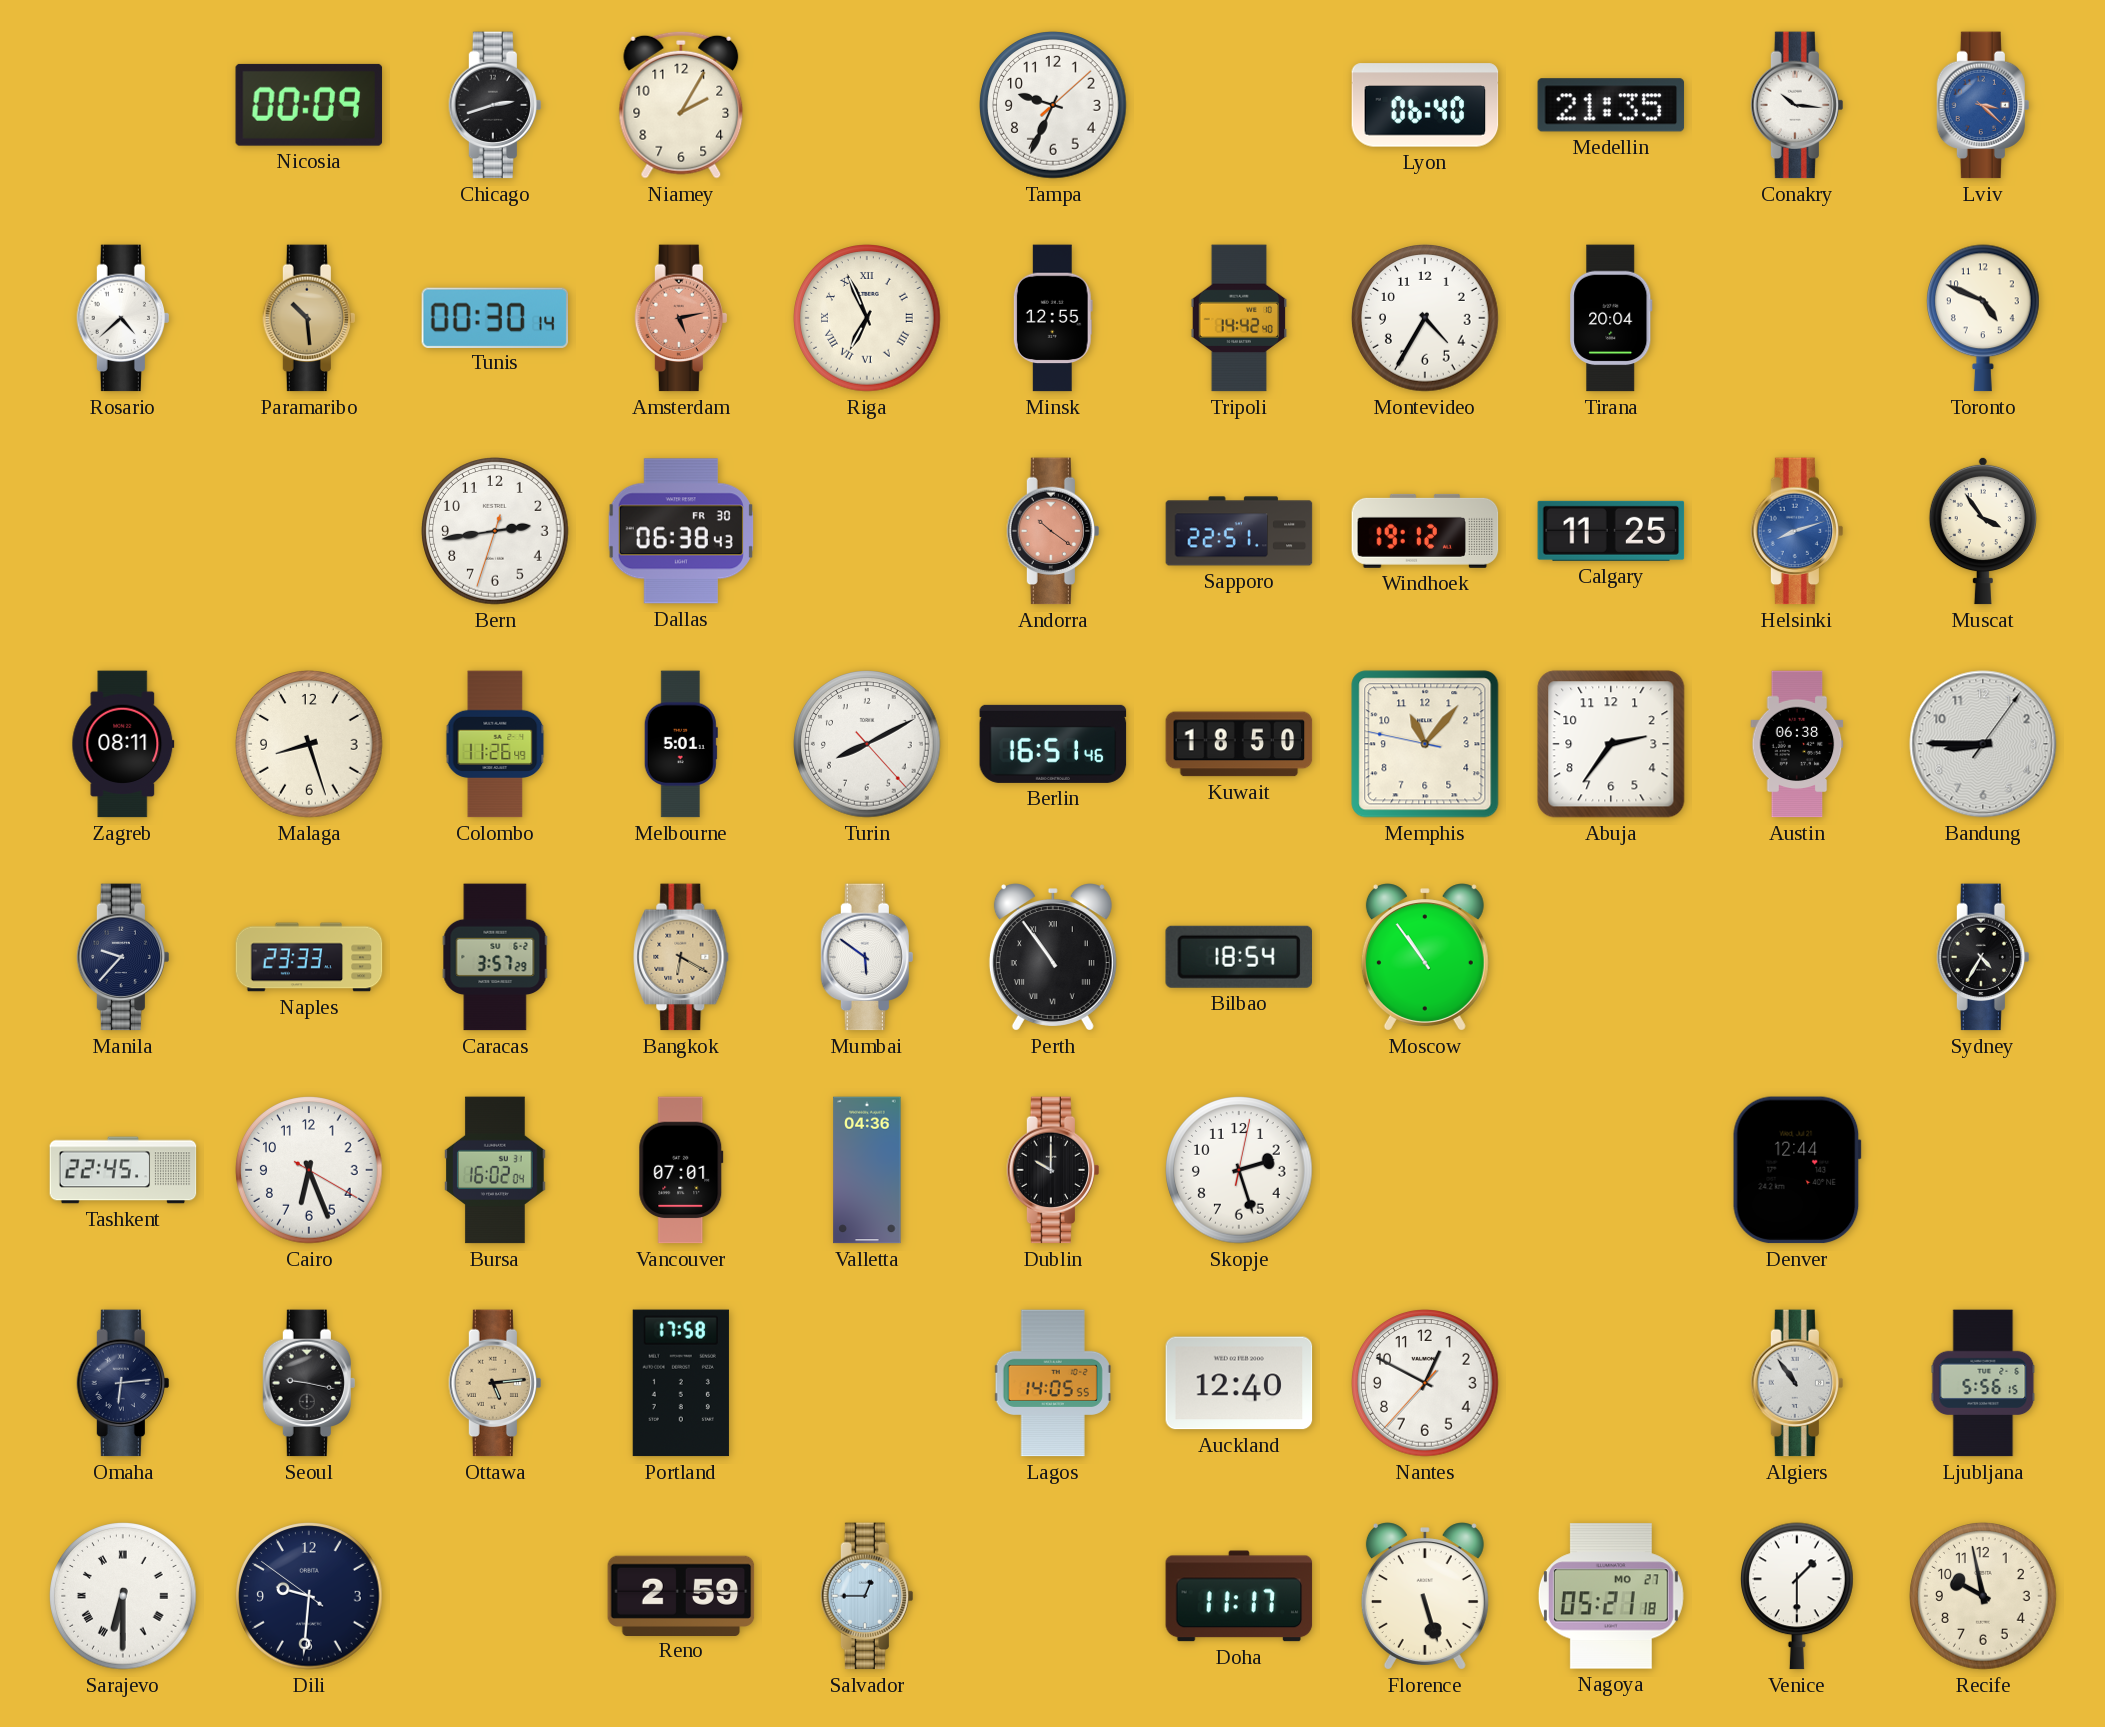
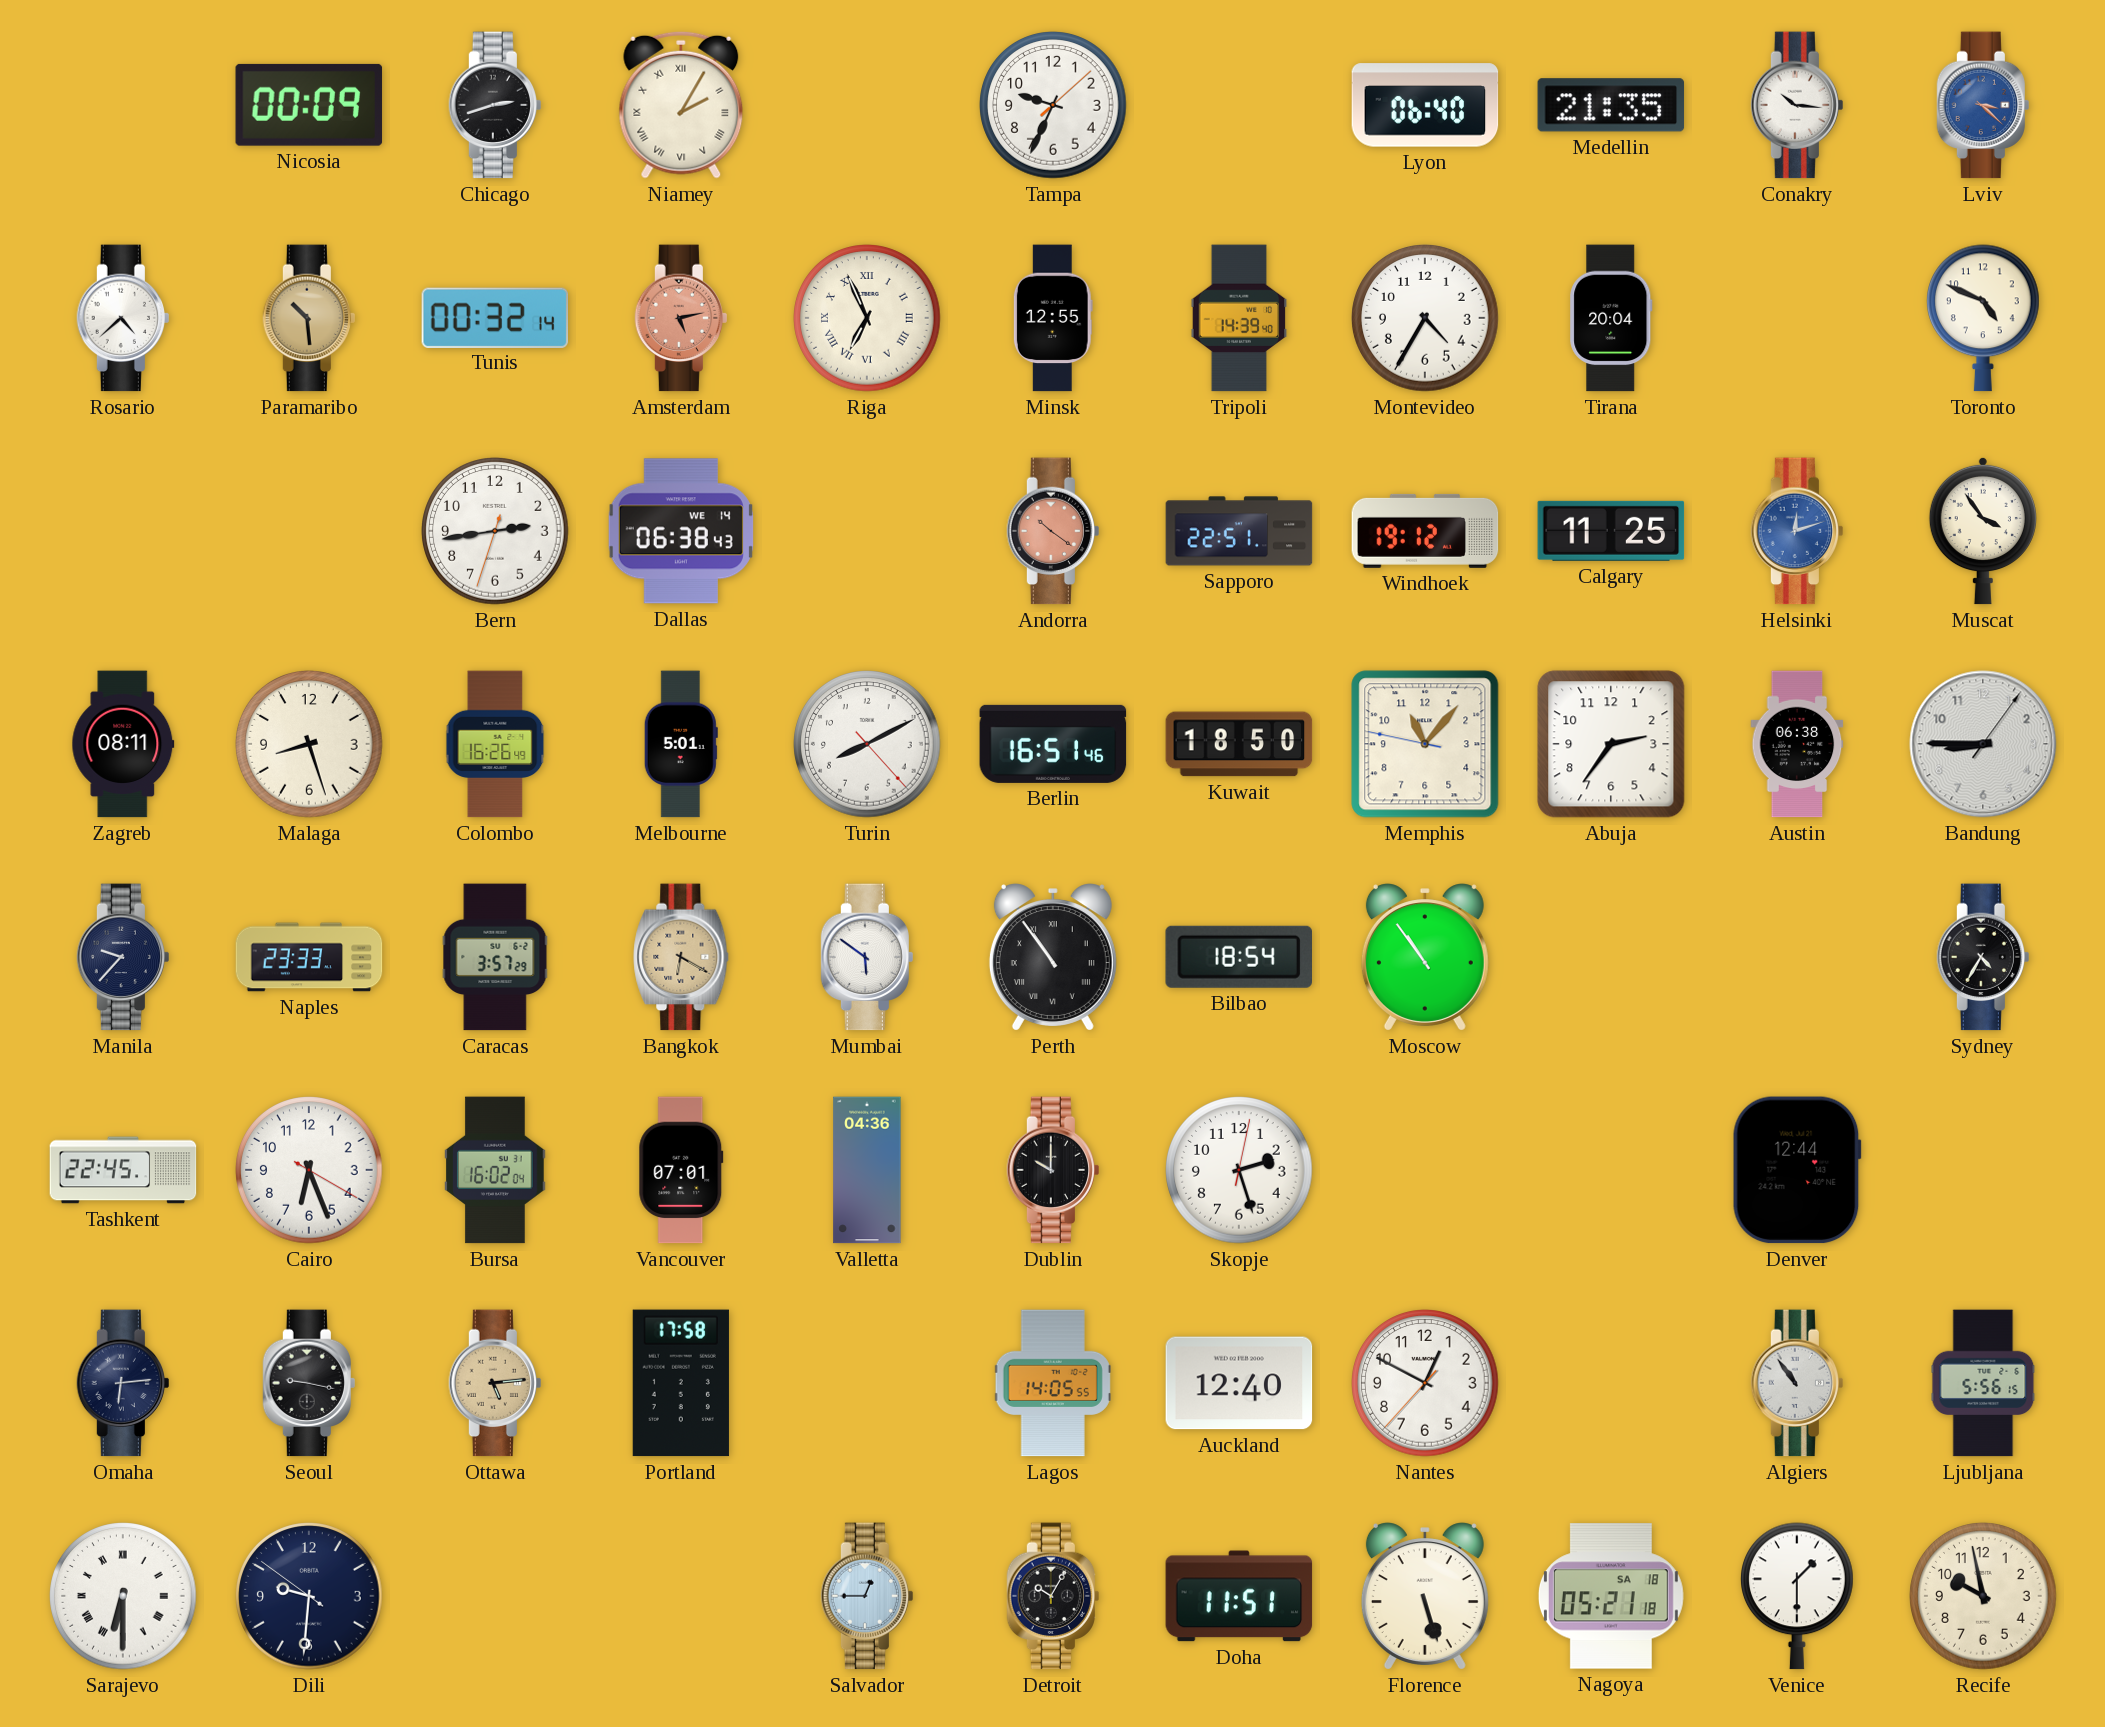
Niamey numerals: Arabic -> Roman
Tunis: 00:30 -> 00:32
Tripoli: 14:42 -> 14:39
Dallas date: FR 30 -> WE 14
Helsinki: 8:12 -> 12:12
Colombo: 11:26 -> 16:26
Reno: 2:59 -> none
Detroit: none -> 10:05
Doha: 11:17 -> 11:51
Nagoya date: MO 27 -> SA 18
